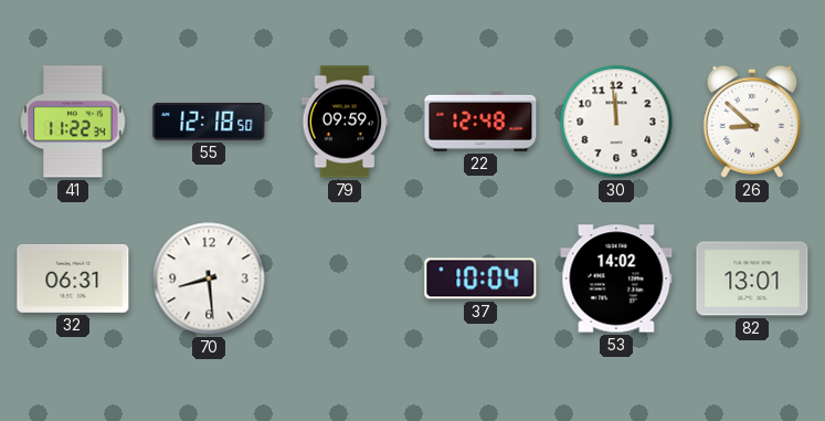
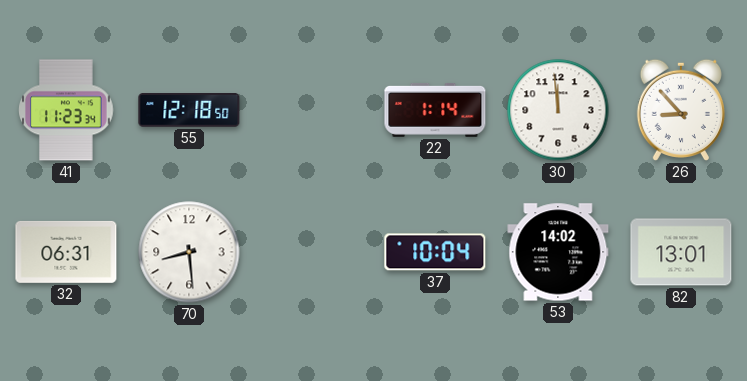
41: 11:22 -> 11:23
79: 09:59 -> none
22: 12:48 -> 1:14
26: 8:52 -> 8:53
